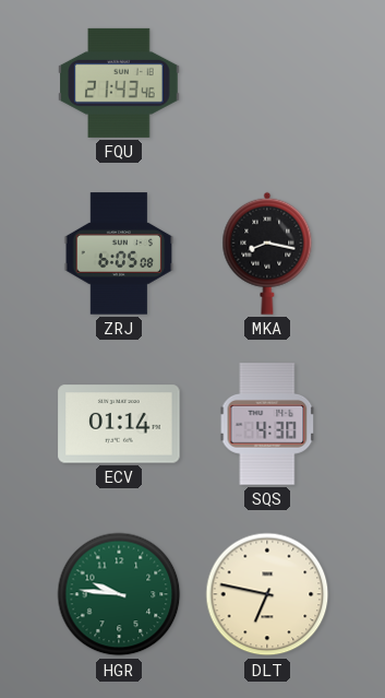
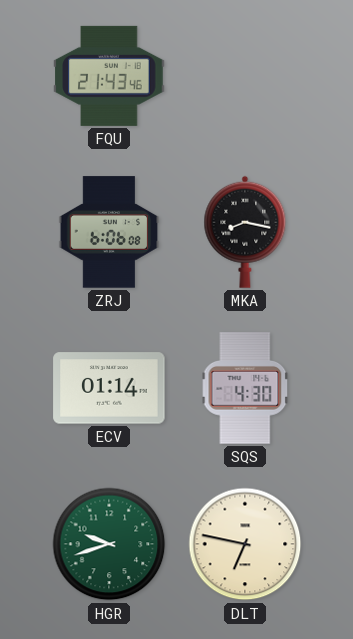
ZRJ: 6:05 -> 6:06
HGR: 9:46 -> 9:42
